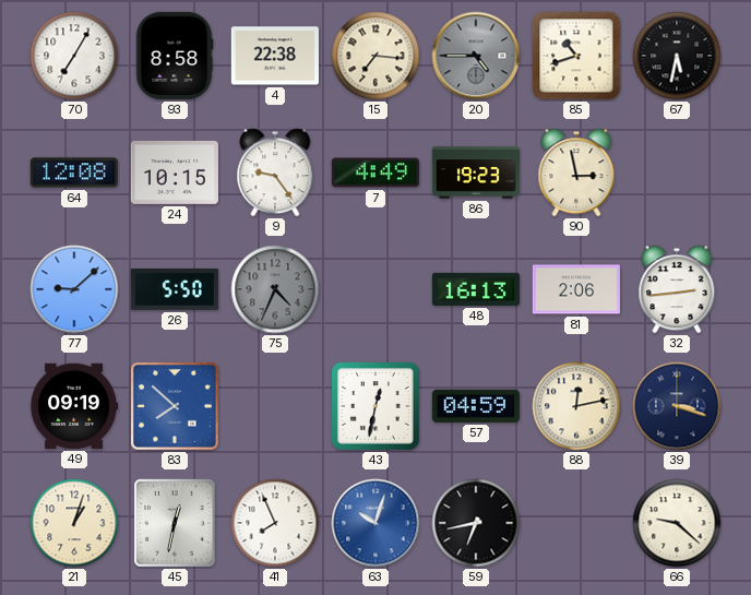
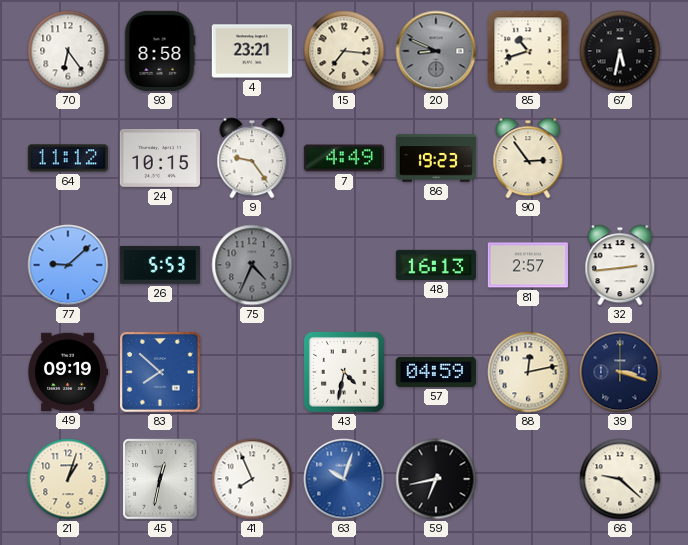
70: 7:05 -> 6:24
4: 22:38 -> 23:21
20: 4:45 -> 8:49
64: 12:08 -> 11:12
90: 2:58 -> 2:54
26: 5:50 -> 5:53
81: 2:06 -> 2:57
43: 12:32 -> 4:32
